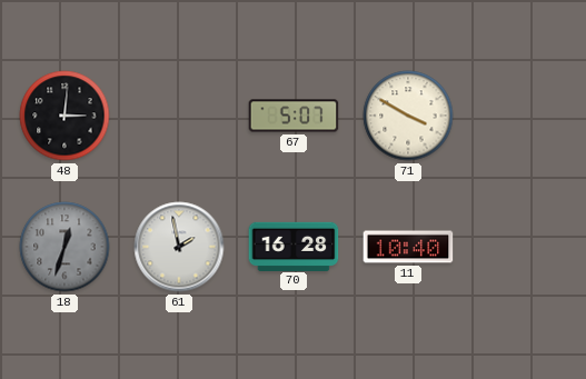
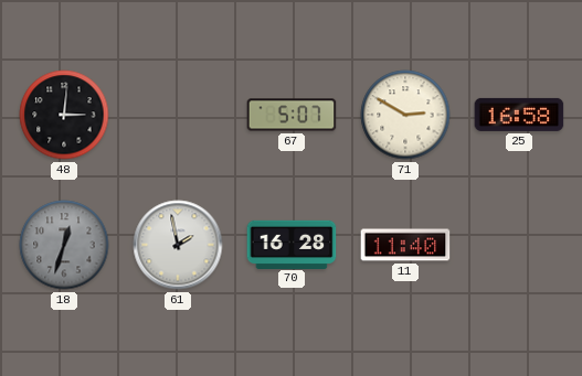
71: 3:50 -> 2:50
25: none -> 16:58
11: 10:40 -> 11:40
